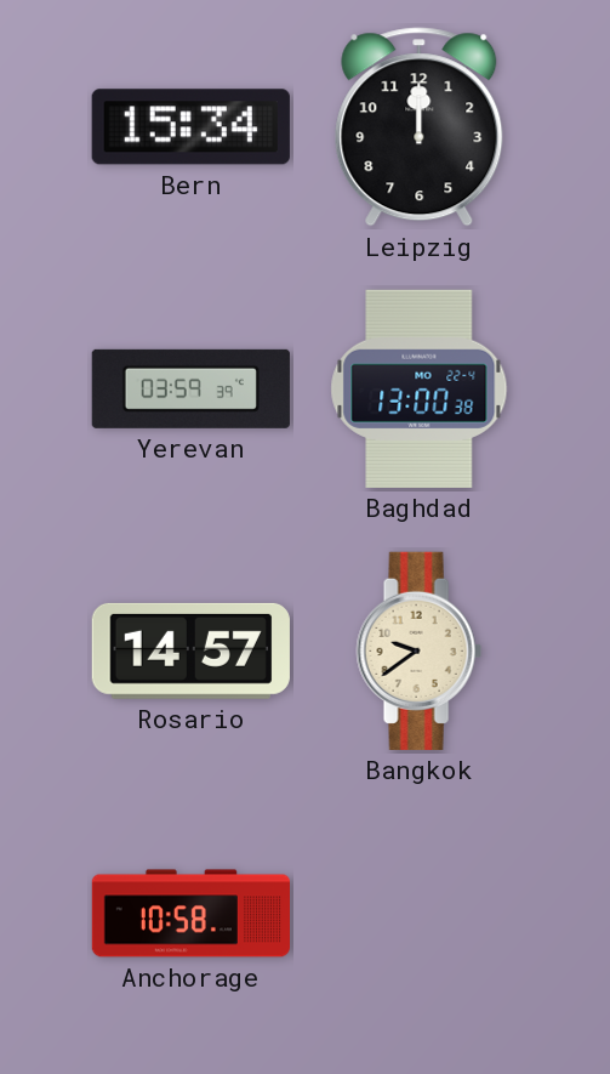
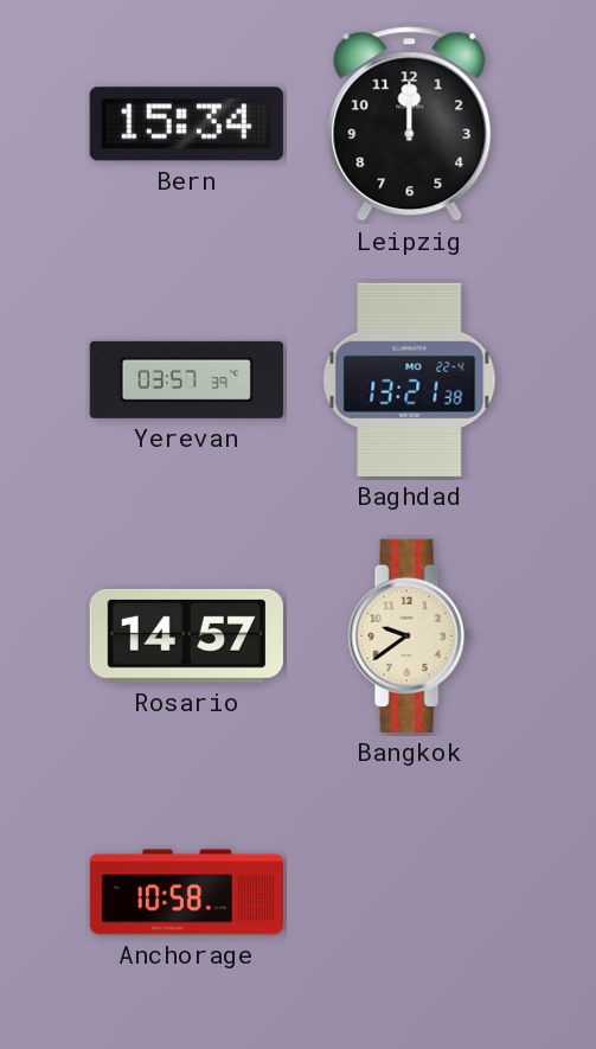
Yerevan: 03:59 -> 03:57
Baghdad: 13:00 -> 13:21
